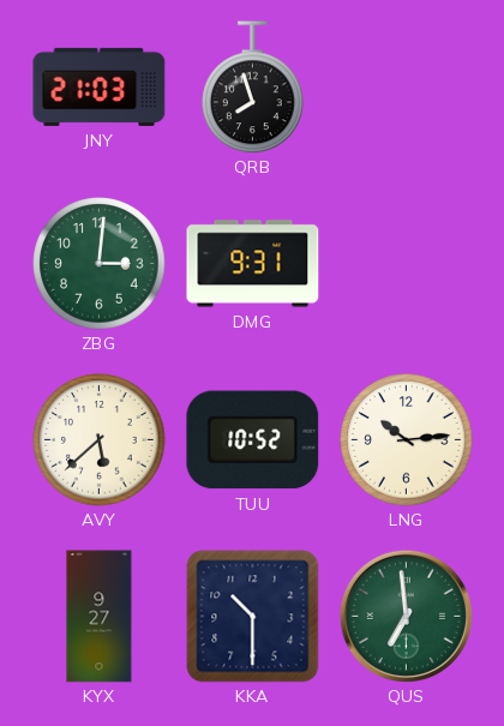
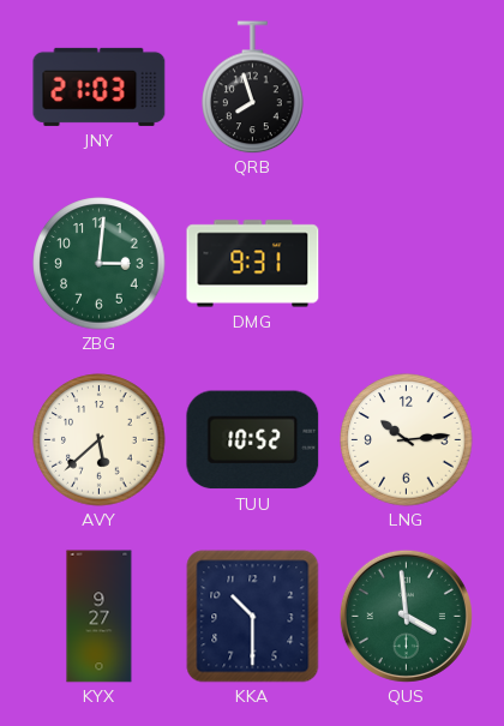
QUS: 6:59 -> 3:59
